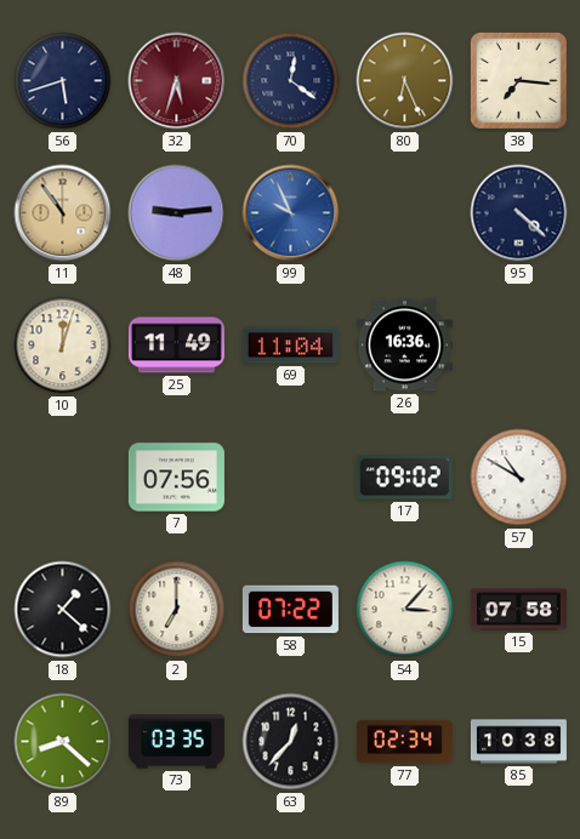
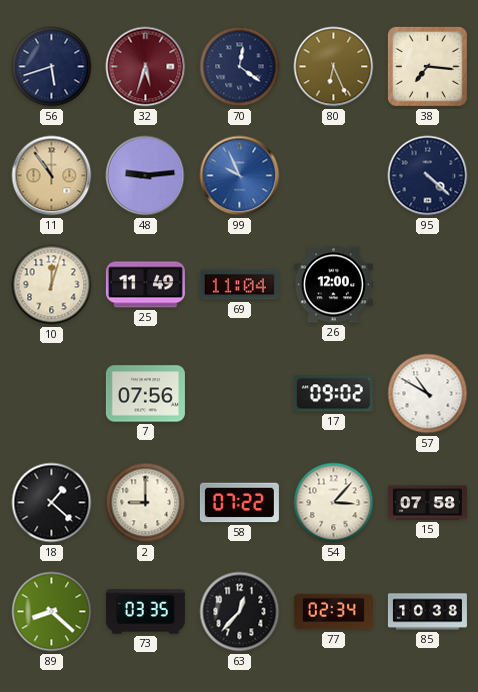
26: 16:36 -> 12:00
2: 7:00 -> 9:00
